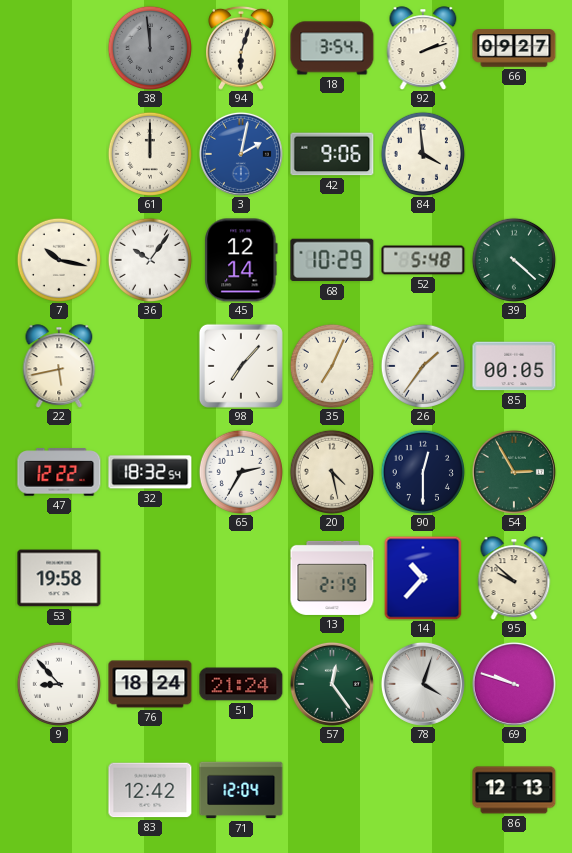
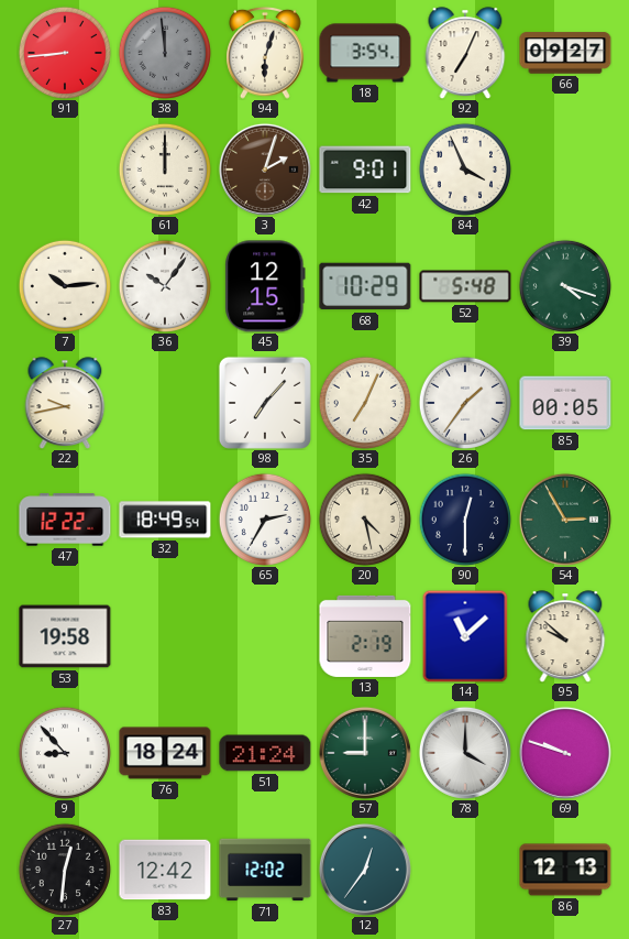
91: none -> 8:44
92: 2:12 -> 7:04
3: 2:02 -> 2:03
3 dial: blue -> brown
42: 9:06 -> 9:01
84: 3:59 -> 3:56
7: 10:17 -> 10:14
45: 12:14 -> 12:15
39: 4:22 -> 4:18
22: 5:43 -> 9:43
32: 18:32 -> 18:49
14: 10:37 -> 11:08
57: 12:24 -> 9:00
78: 4:03 -> 4:00
27: none -> 12:31
71: 12:04 -> 12:02
12: none -> 12:36
